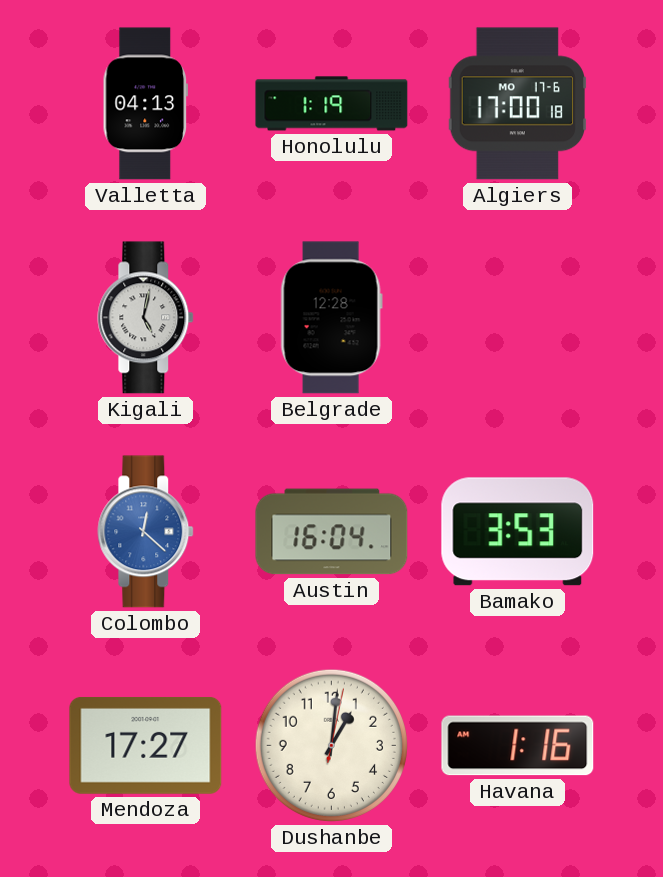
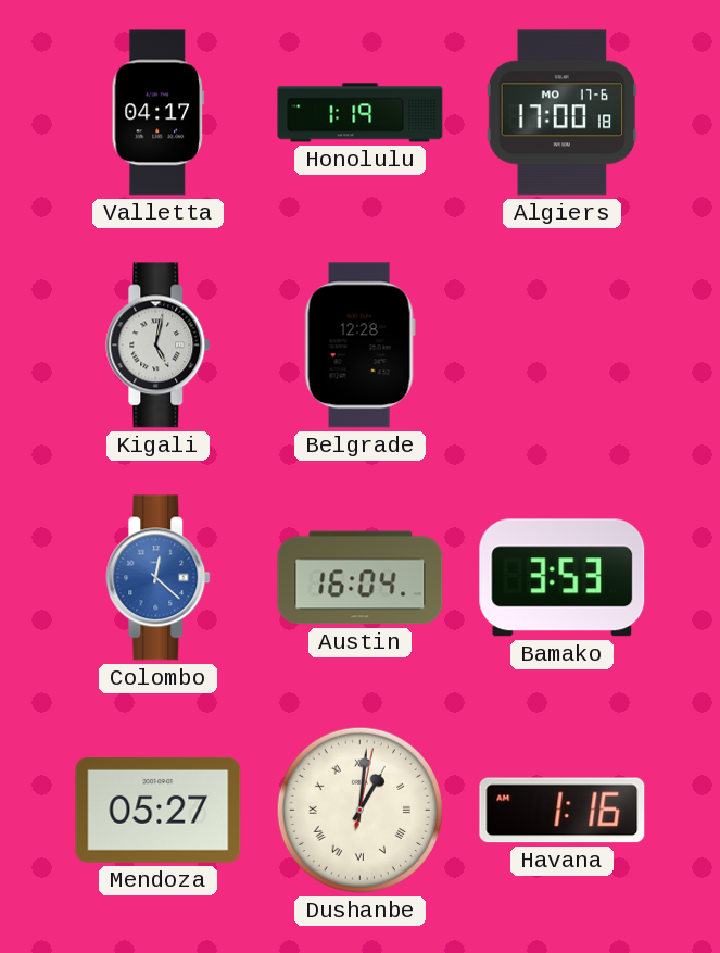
Valletta: 04:13 -> 04:17
Mendoza: 17:27 -> 05:27
Dushanbe numerals: Arabic -> Roman
